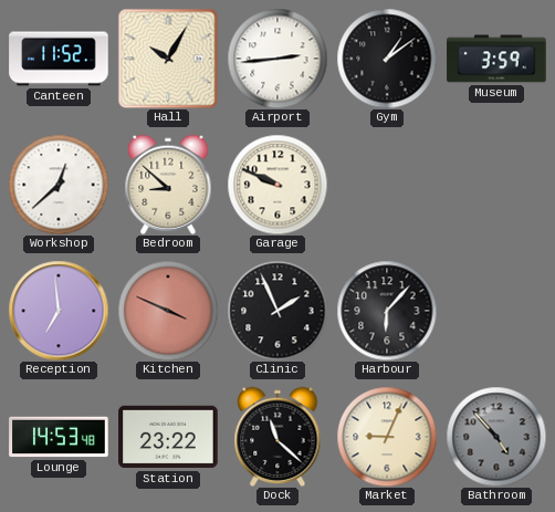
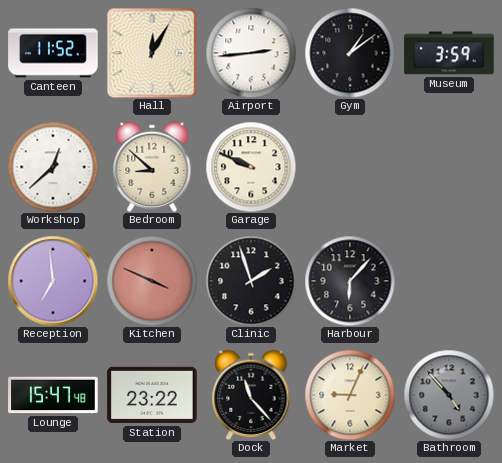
Hall: 10:05 -> 12:05
Clinic: 1:56 -> 1:57
Lounge: 14:53 -> 15:47
Dock: 11:22 -> 11:23
